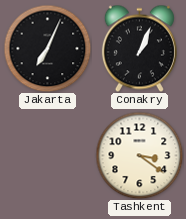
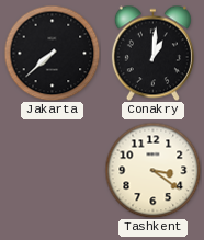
Jakarta: 7:04 -> 7:38
Conakry: 1:04 -> 1:01
